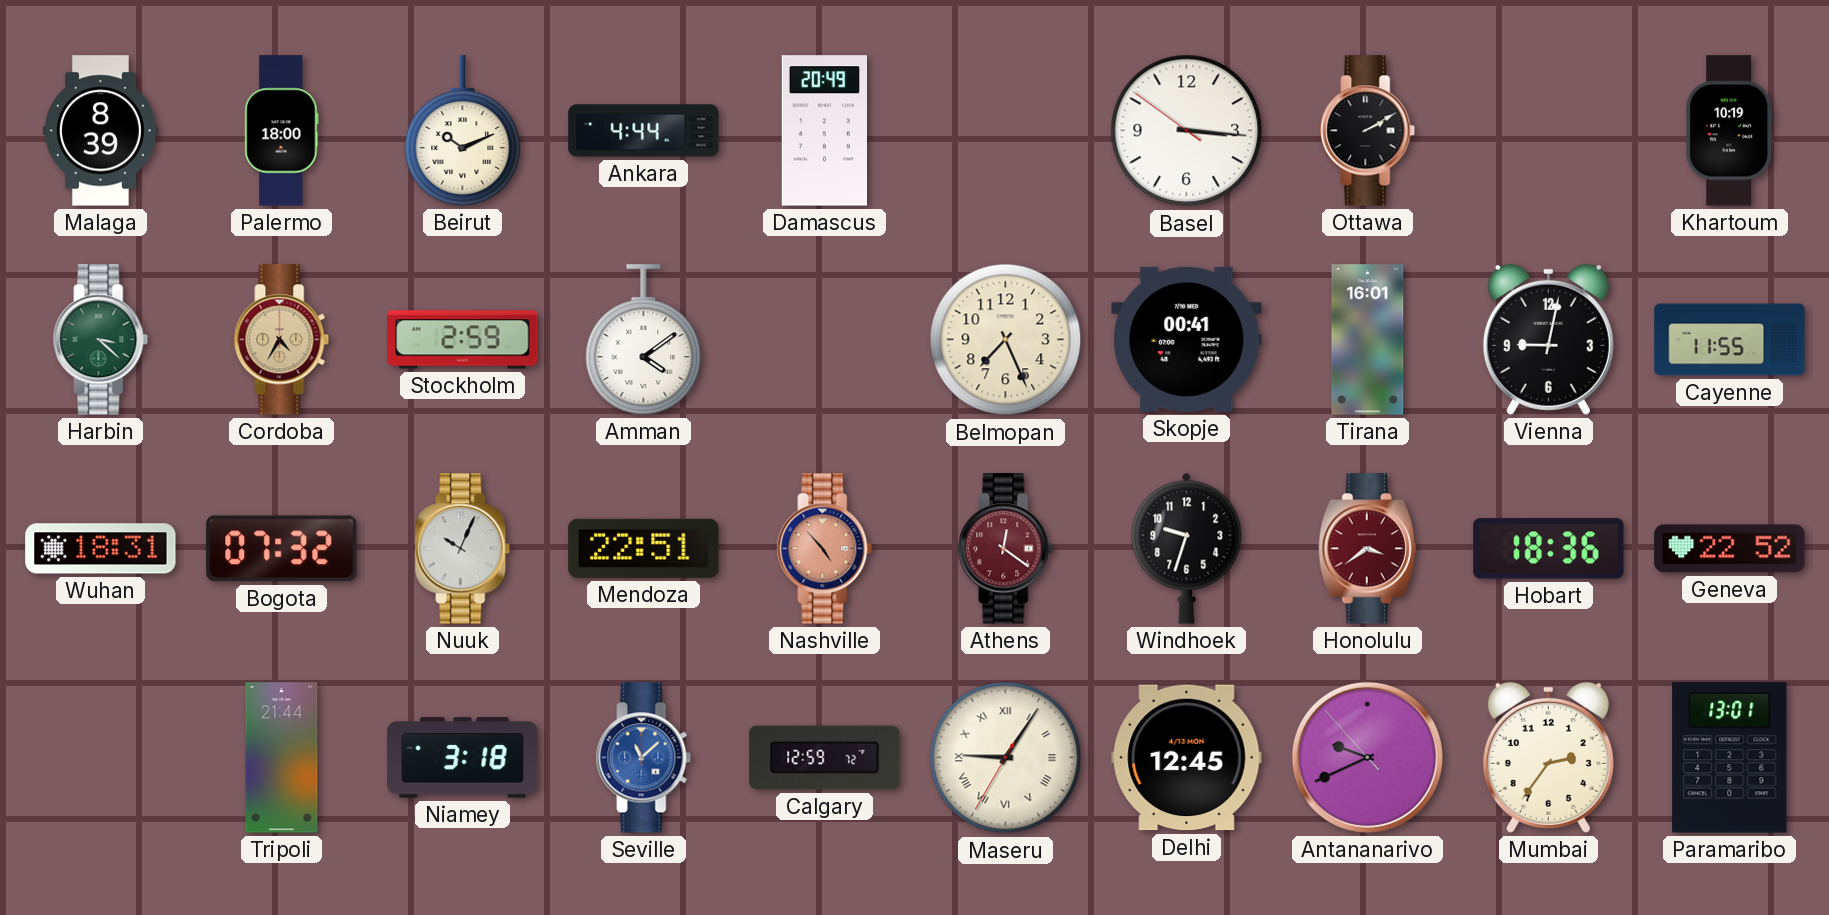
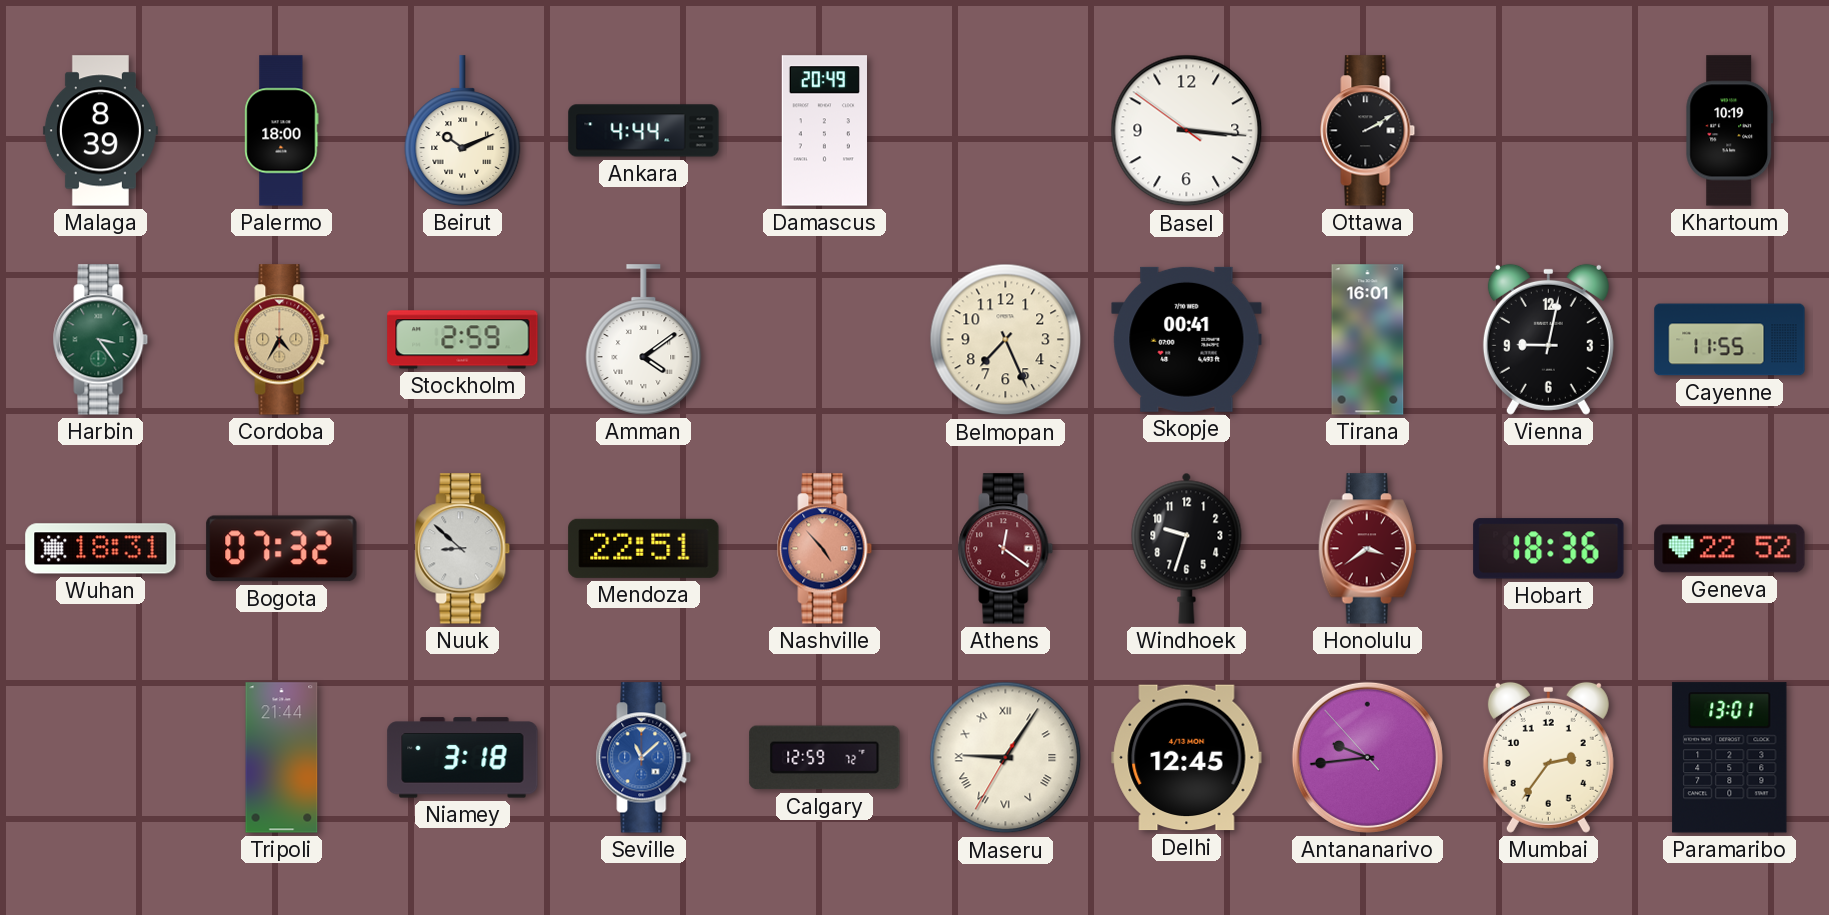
Harbin: 3:22 -> 3:24
Nuuk: 10:04 -> 8:52
Antananarivo: 9:40 -> 9:43
